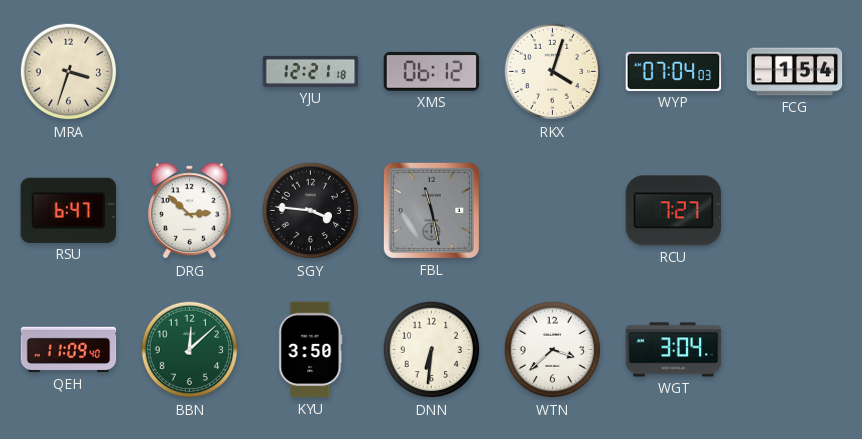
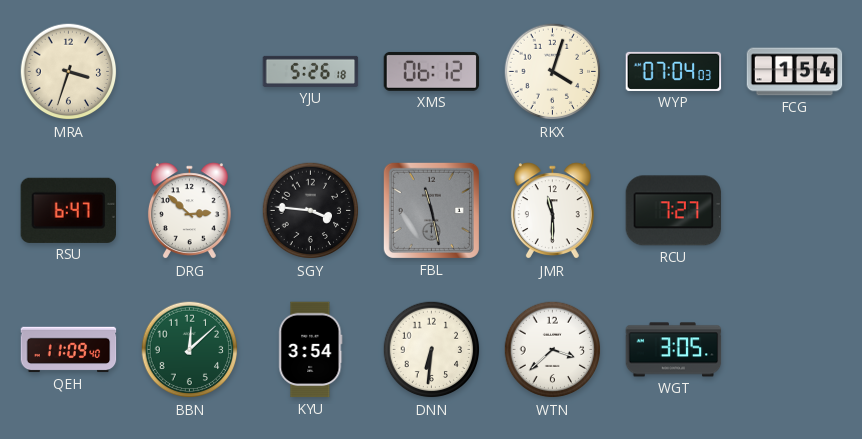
YJU: 12:21 -> 5:26
JMR: none -> 11:30
KYU: 3:50 -> 3:54
WGT: 3:04 -> 3:05
